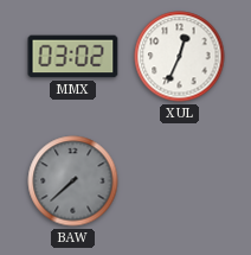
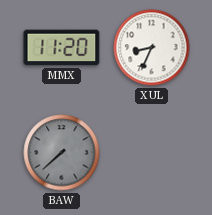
MMX: 03:02 -> 11:20
XUL: 12:34 -> 8:34
